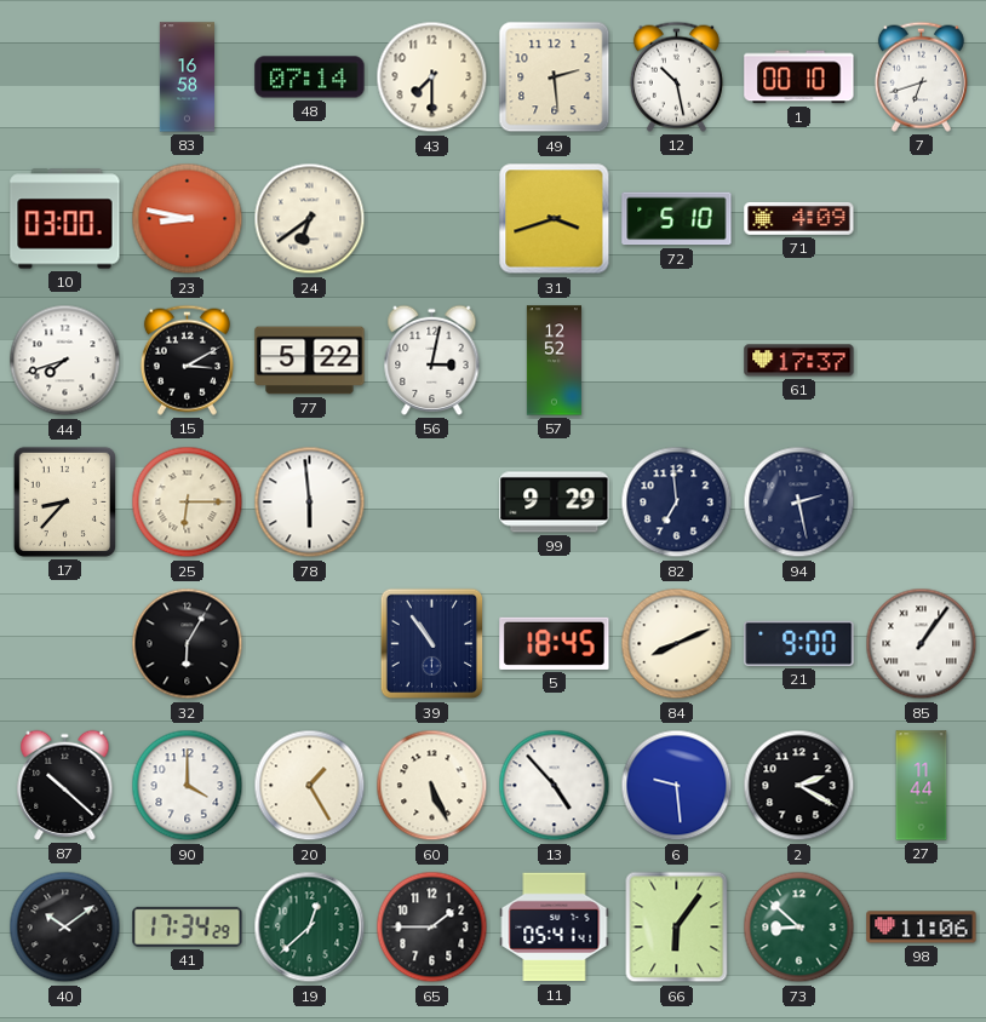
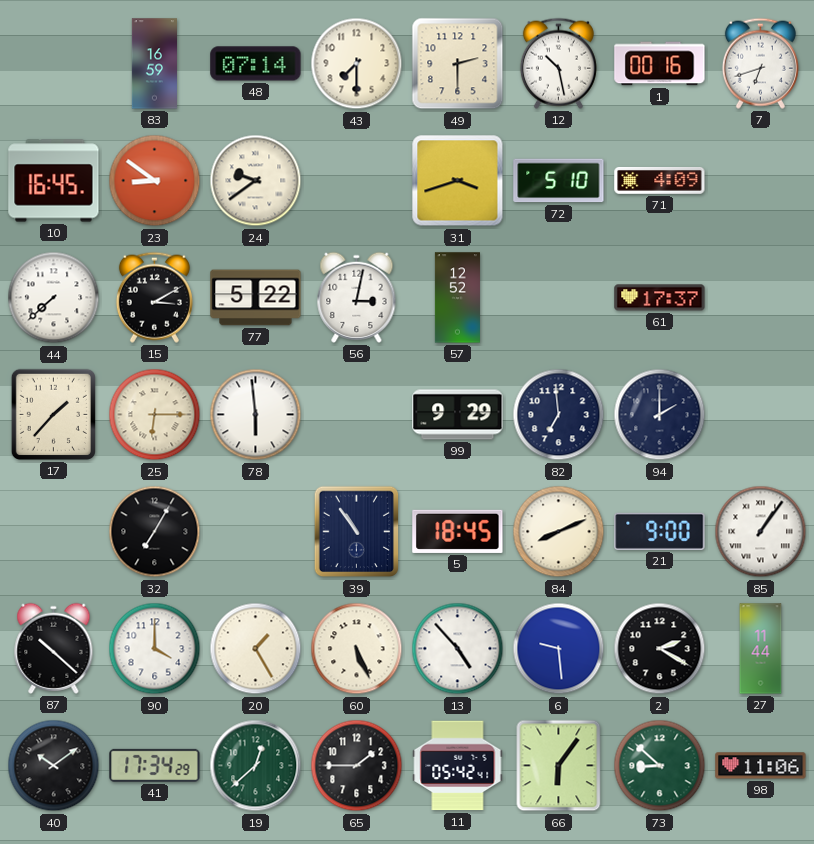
83: 16:58 -> 16:59
49: 2:29 -> 2:30
1: 00:10 -> 00:16
10: 03:00 -> 16:45
23: 8:47 -> 8:51
24: 6:39 -> 9:39
44: 7:42 -> 7:38
17: 8:37 -> 1:37
94: 2:28 -> 2:00
32: 6:05 -> 7:05
11: 05:41 -> 05:42
